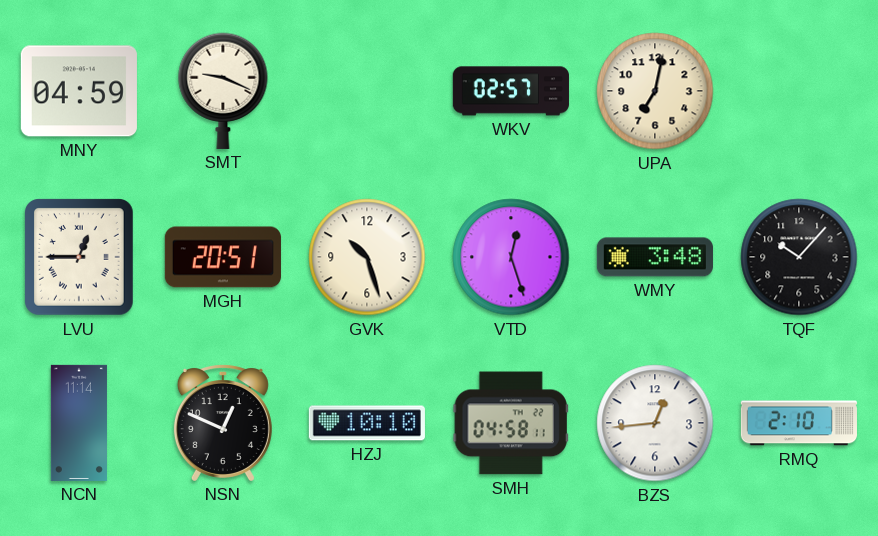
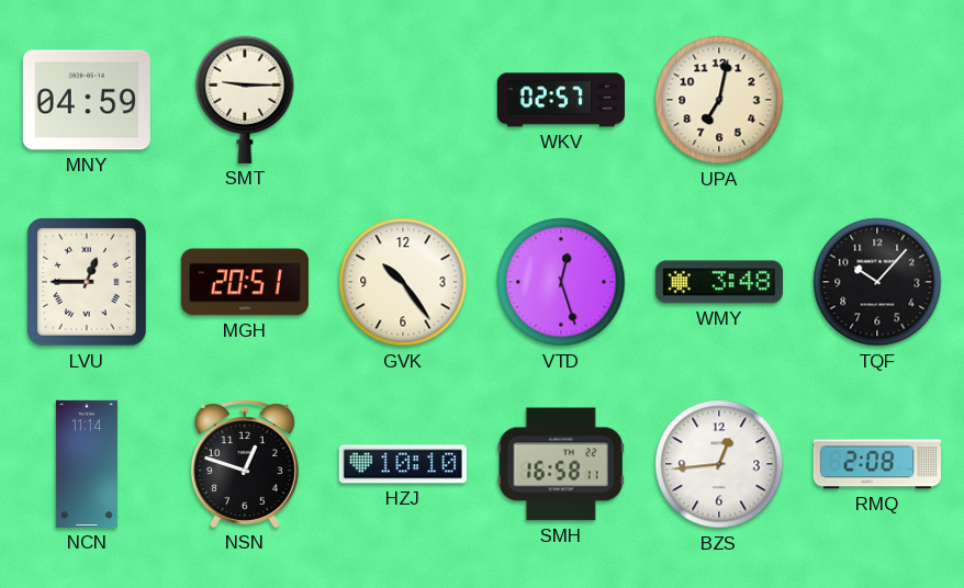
SMT: 9:19 -> 9:15
GVK: 10:27 -> 10:24
NSN: 12:49 -> 12:48
SMH: 04:58 -> 16:58
RMQ: 2:10 -> 2:08
